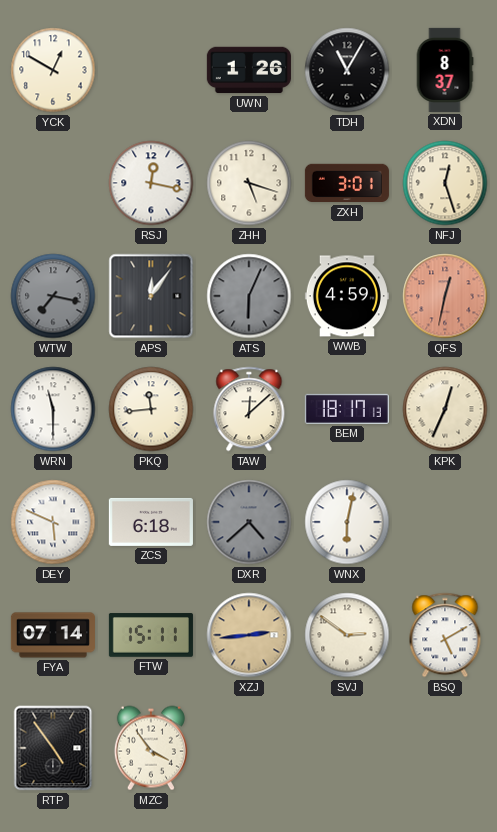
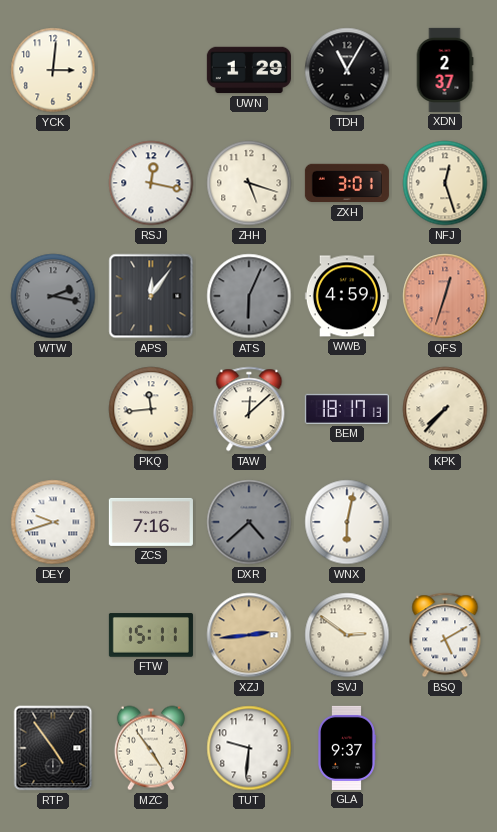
YCK: 12:50 -> 3:01
UWN: 1:26 -> 1:29
XDN: 8:37 -> 2:37
WTW: 7:17 -> 2:17
QFS: 12:32 -> 12:33
WRN: 11:30 -> none
KPK: 12:34 -> 7:37
DEY: 5:49 -> 9:42
ZCS: 6:18 -> 7:16
FYA: 07:14 -> none
MZC: 3:54 -> 4:54
TUT: none -> 9:31
GLA: none -> 9:37
